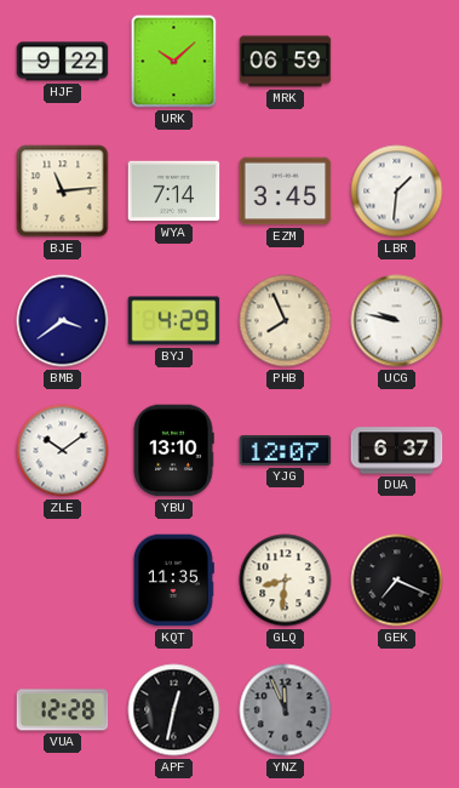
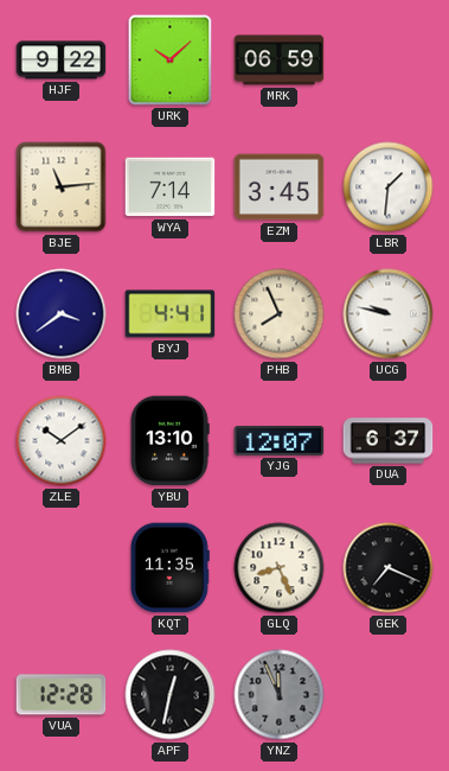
BYJ: 4:29 -> 4:41
GLQ: 8:31 -> 8:26
